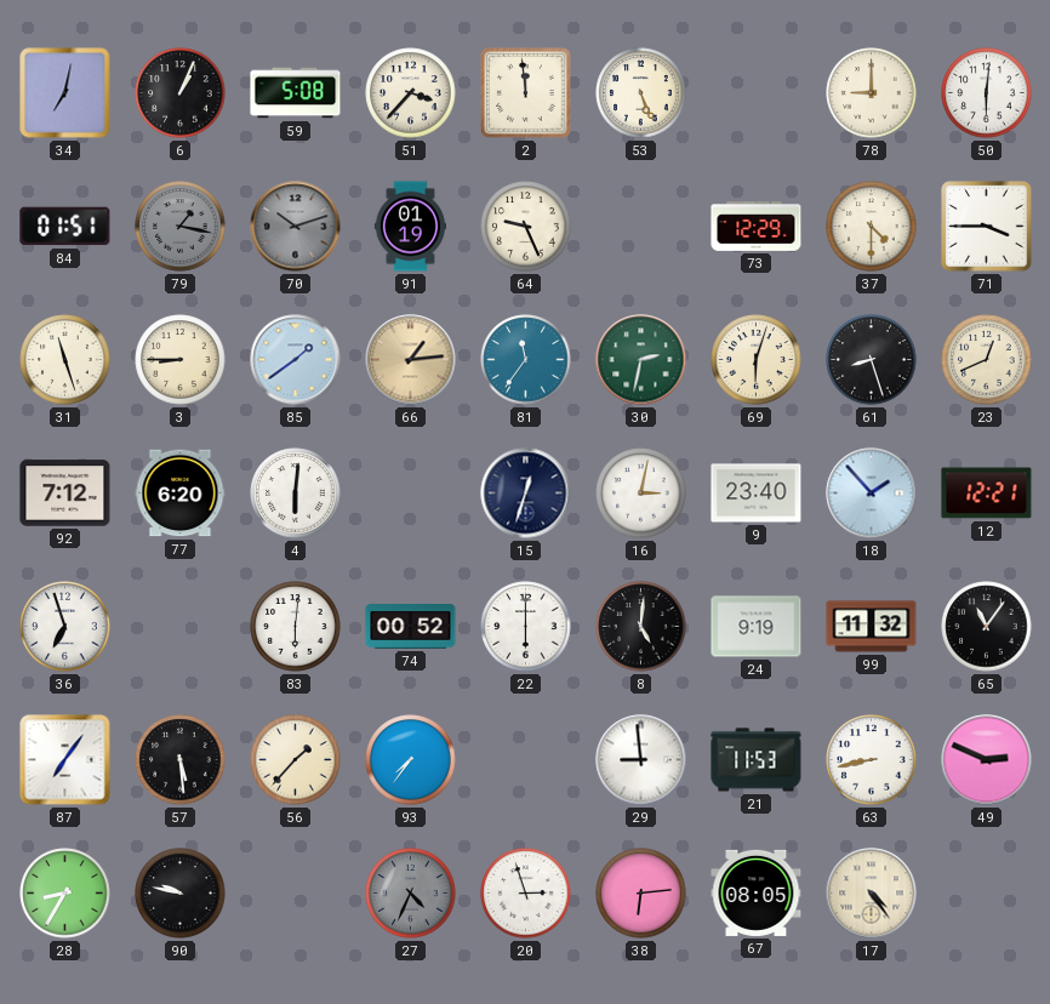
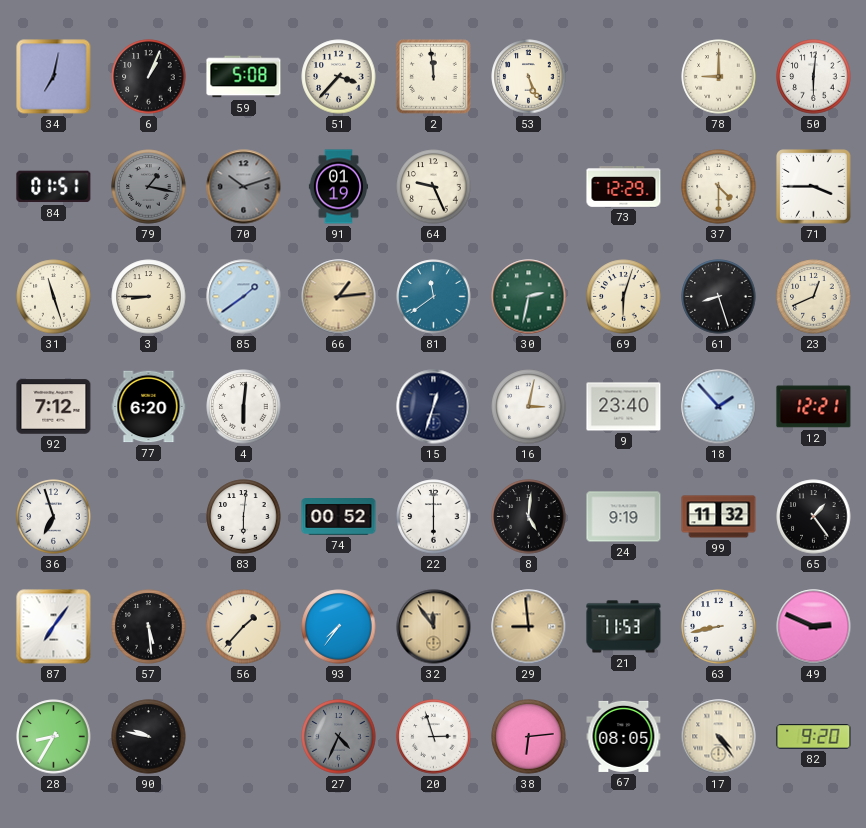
81: 11:36 -> 11:39
65: 11:06 -> 1:24
32: none -> 11:54
29 dial: white -> champagne
82: none -> 9:20
